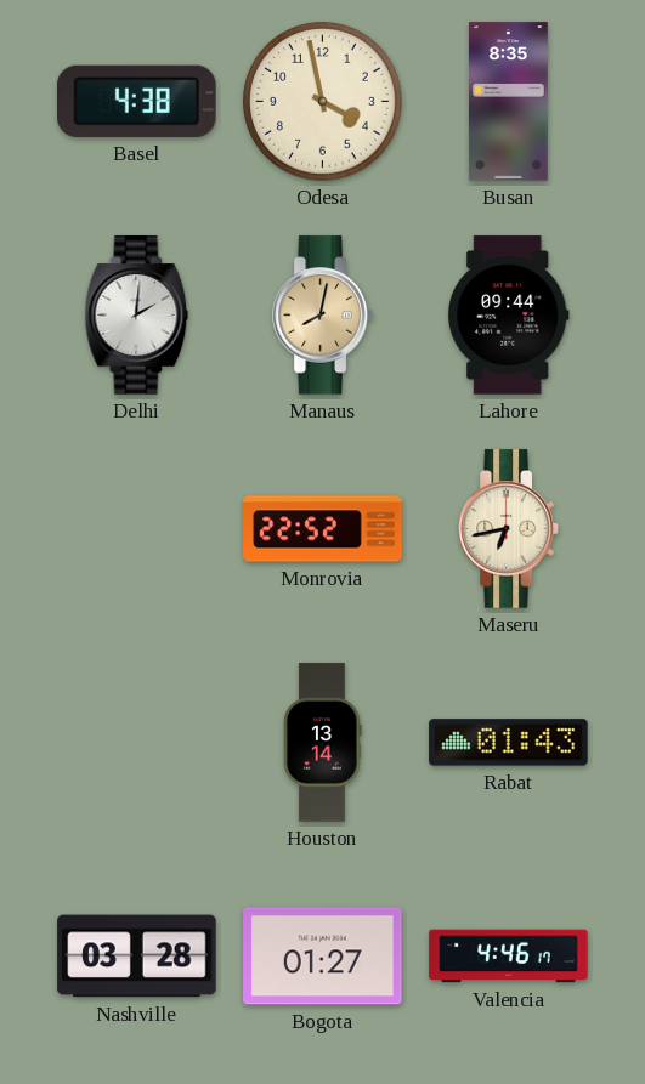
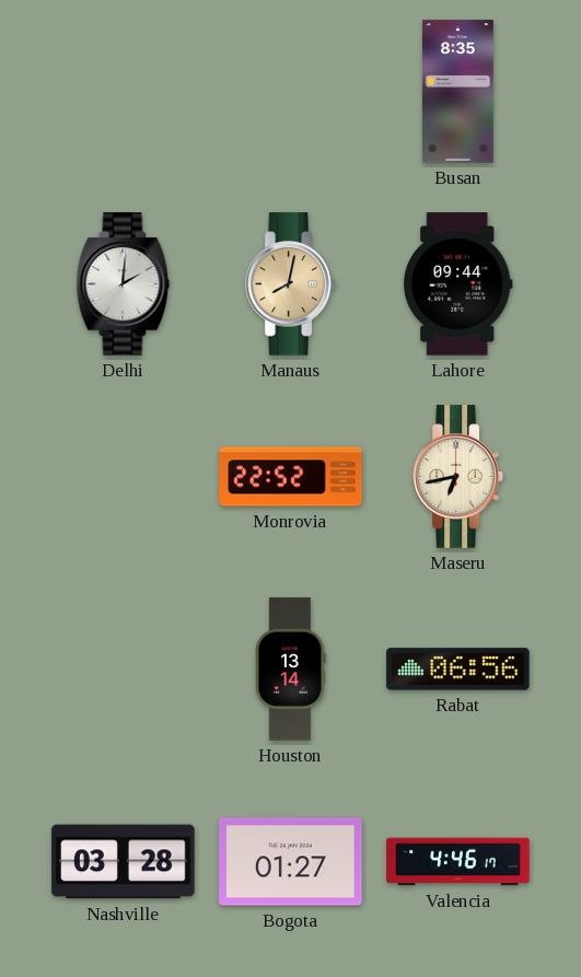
Basel: 4:38 -> none
Odesa: 3:58 -> none
Rabat: 01:43 -> 06:56
